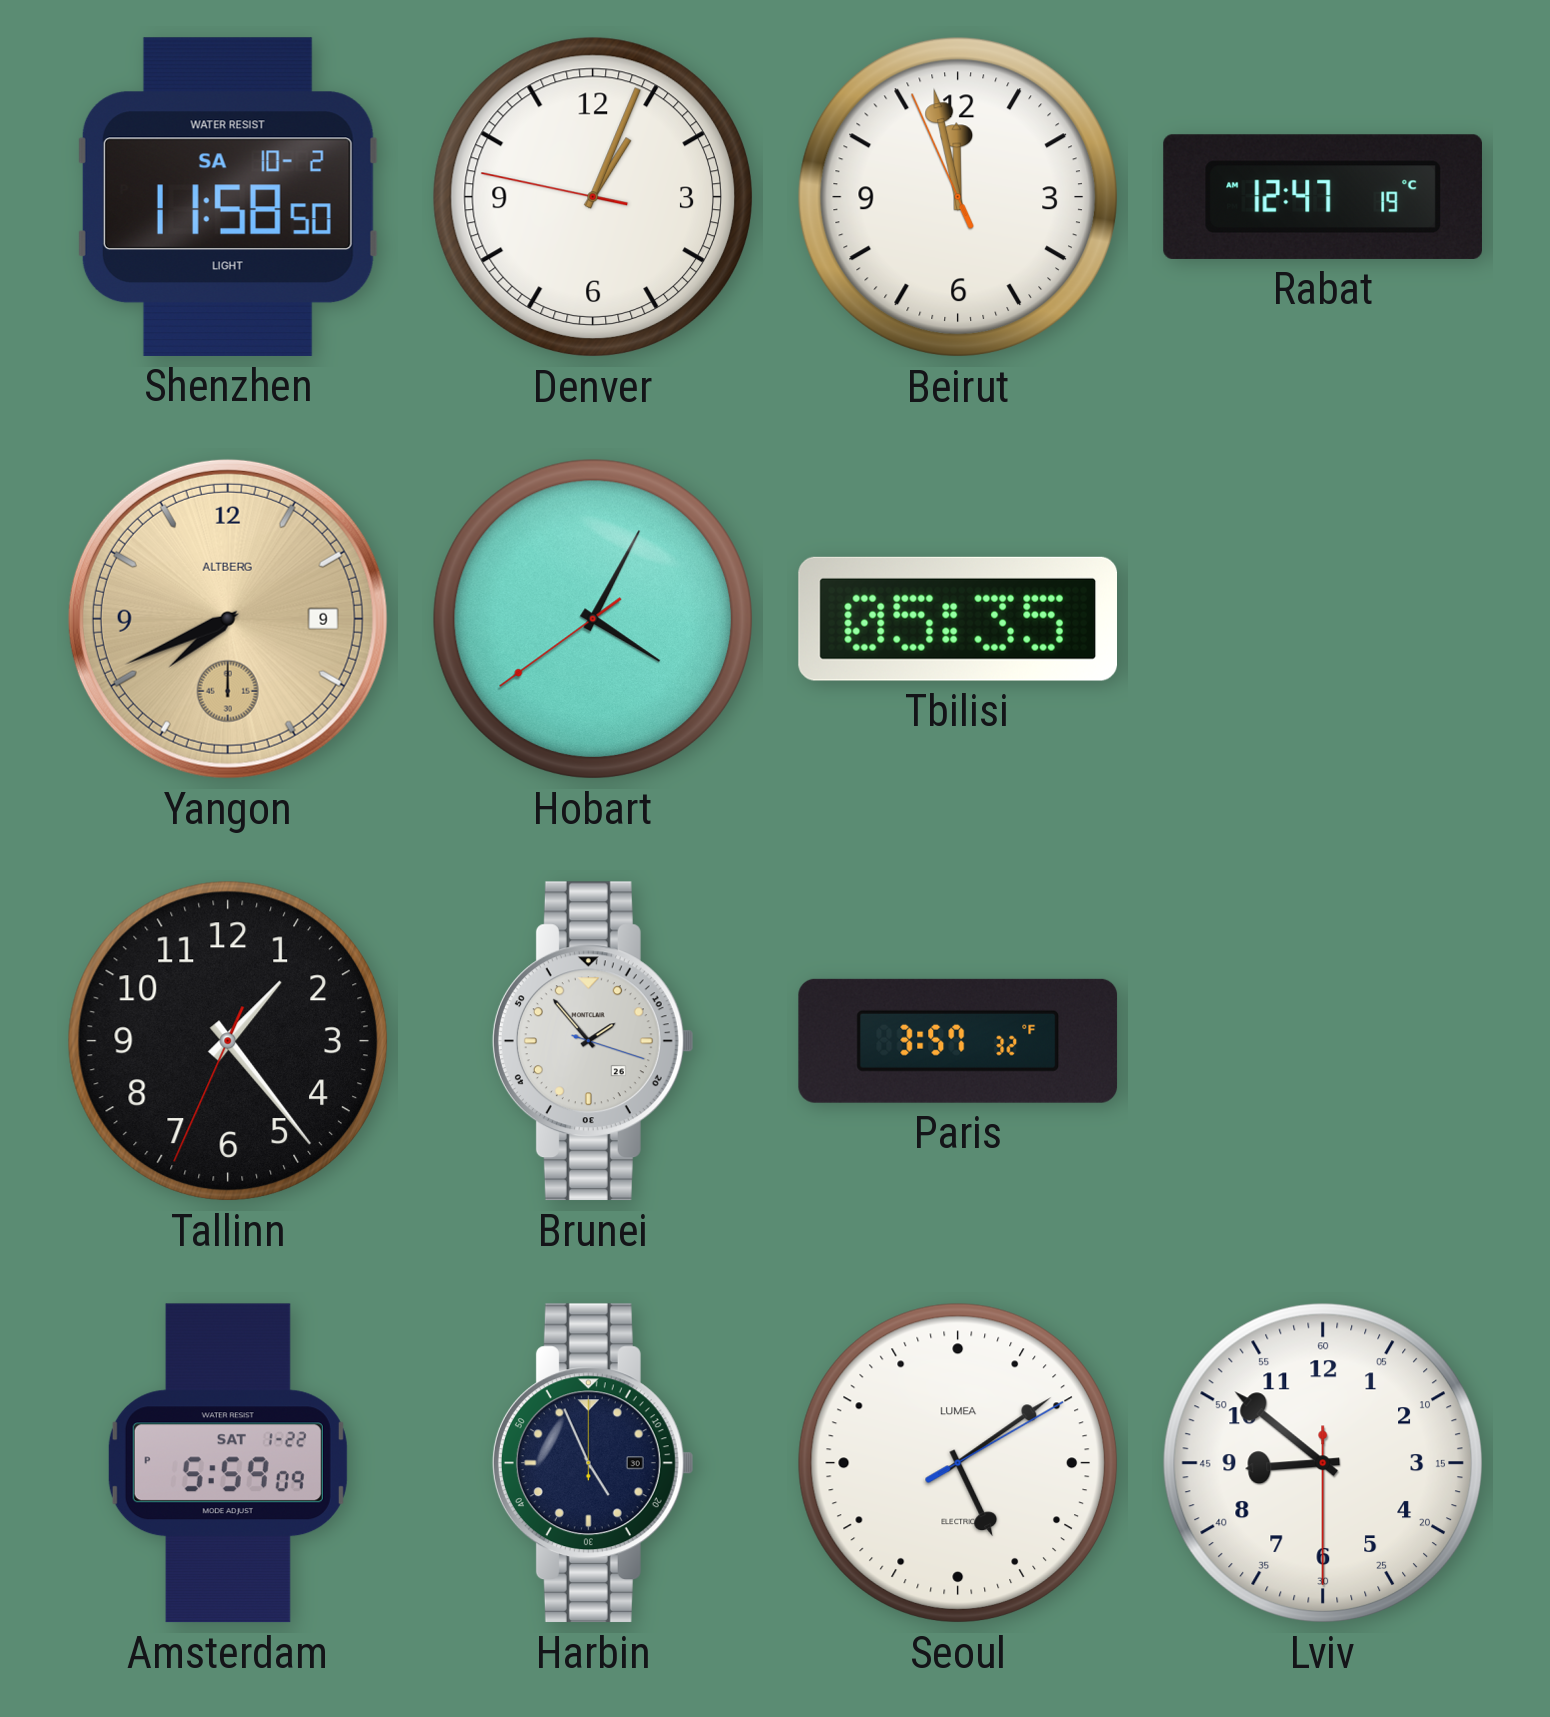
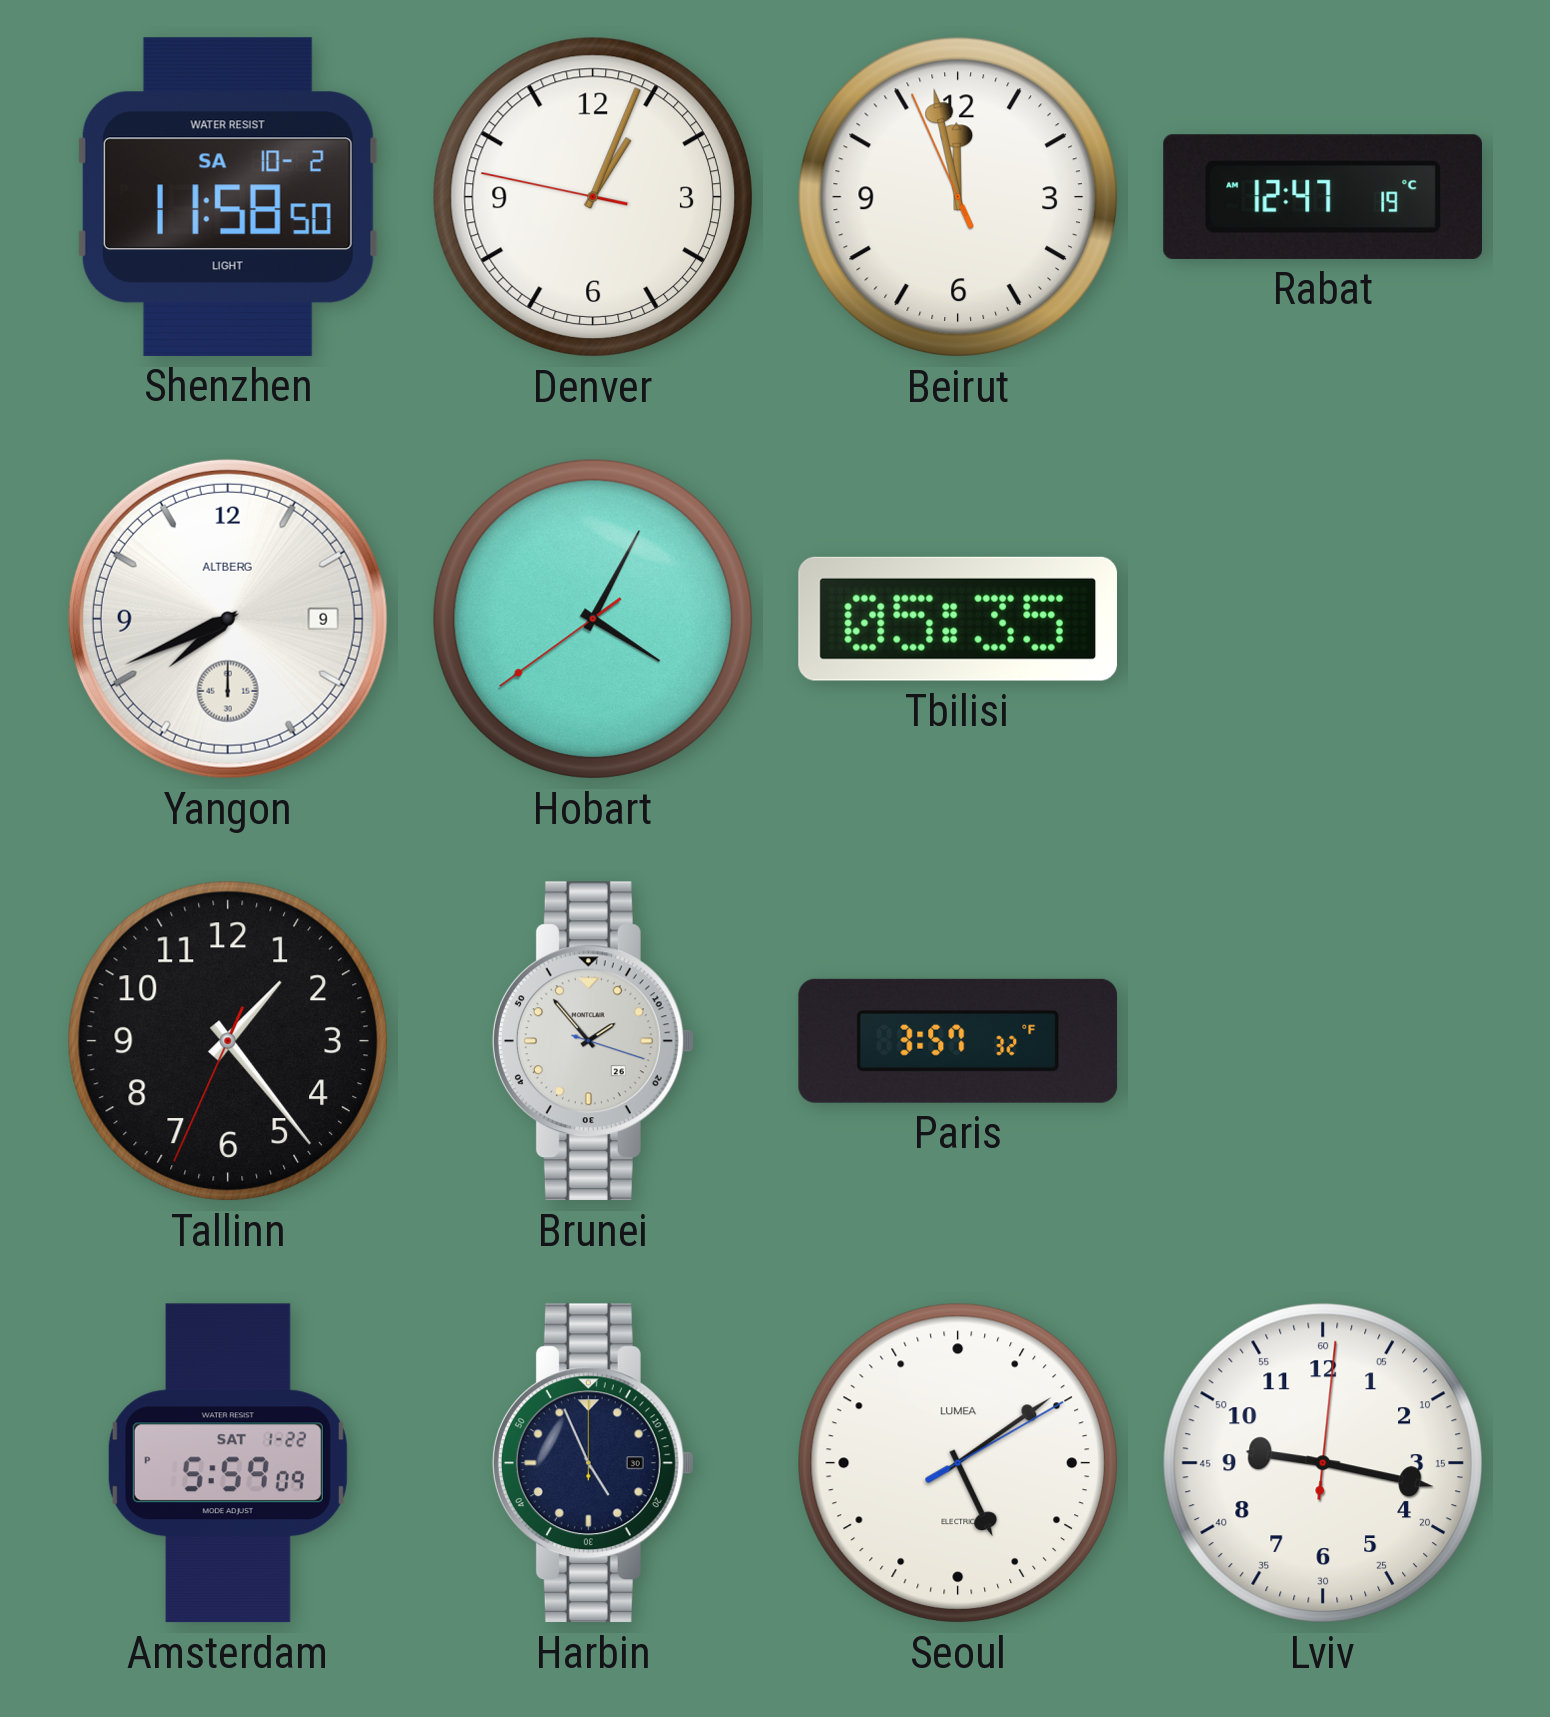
Yangon dial: champagne -> white
Lviv: 8:51 -> 9:17
